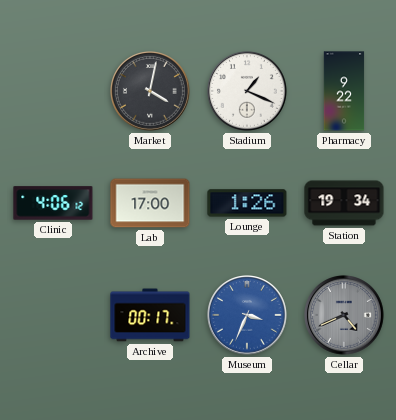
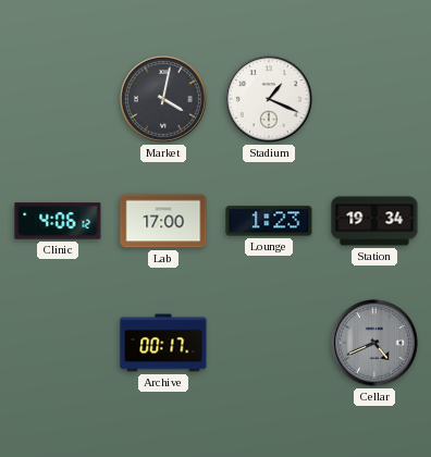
Pharmacy: 9:22 -> none
Lounge: 1:26 -> 1:23
Museum: 3:34 -> none
